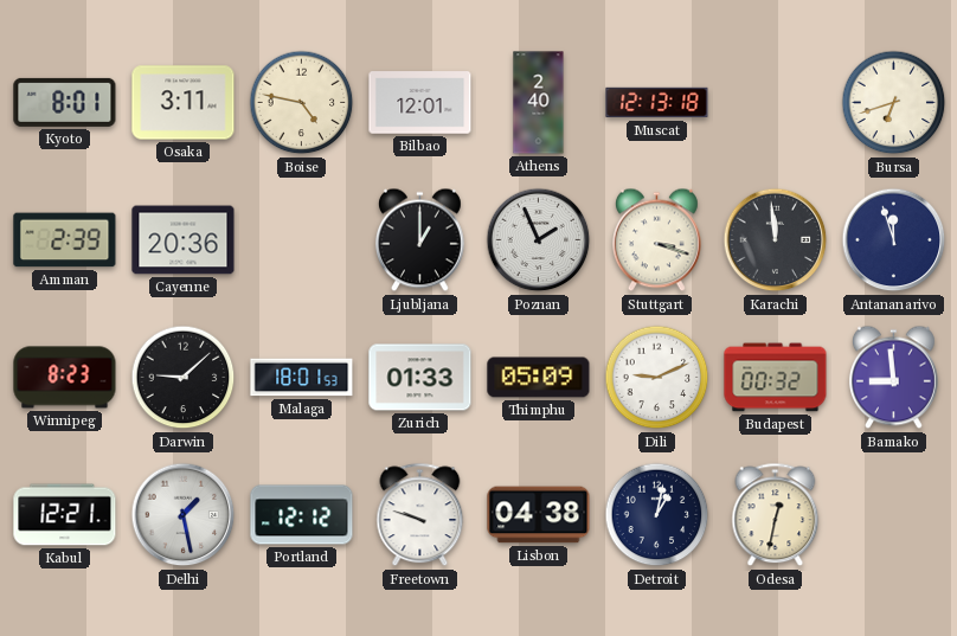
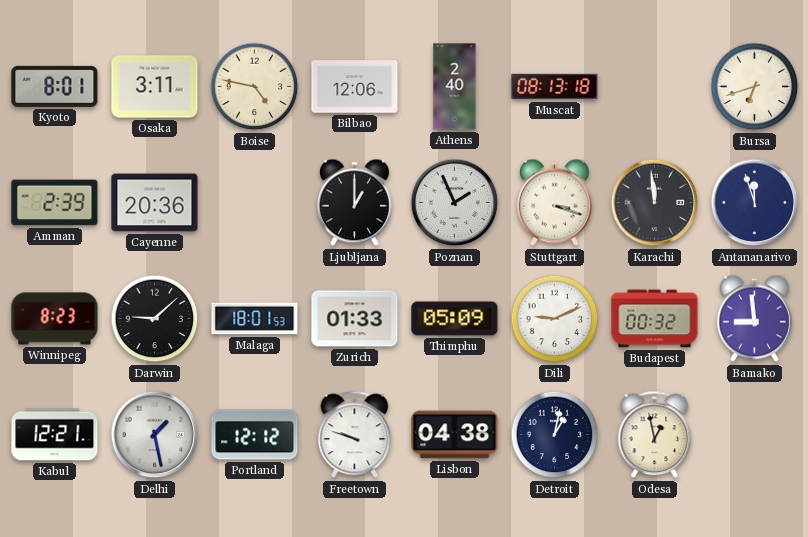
Bilbao: 12:01 -> 12:06
Muscat: 12:13 -> 08:13
Odesa: 12:32 -> 12:58
